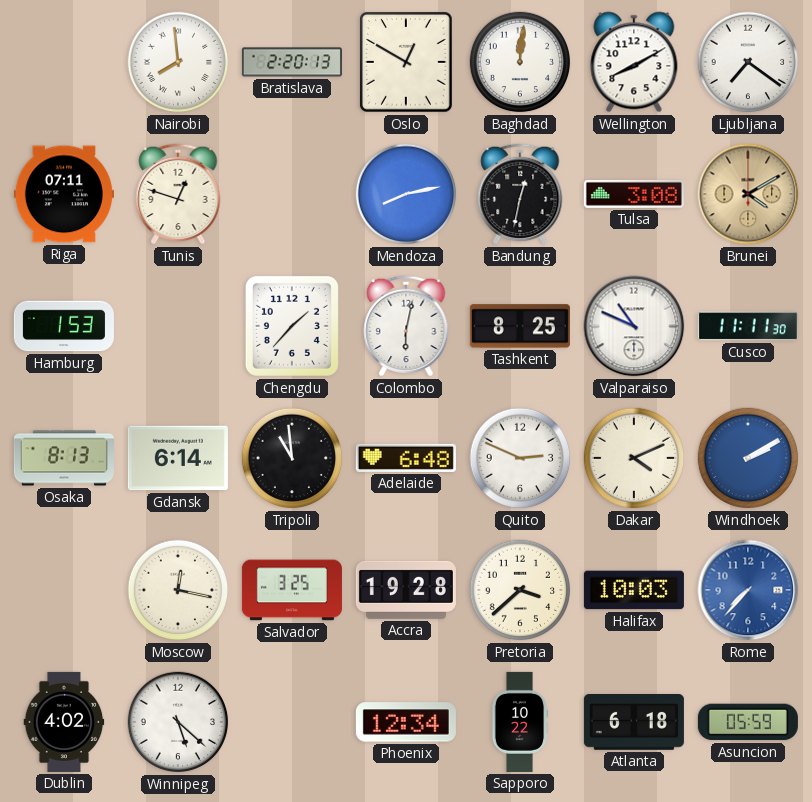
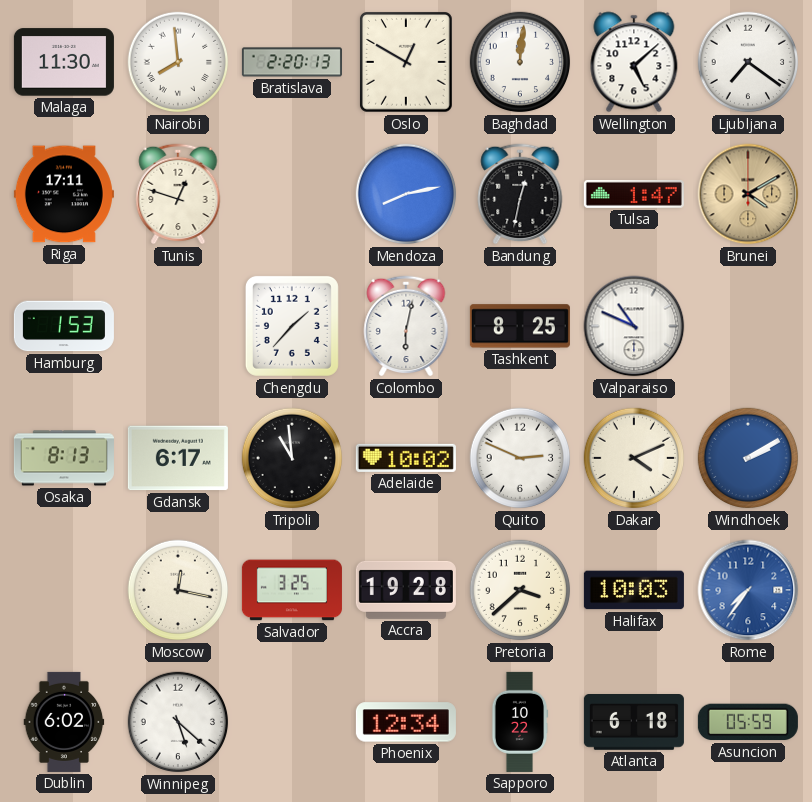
Malaga: none -> 11:30
Wellington: 8:10 -> 5:08
Riga: 07:11 -> 17:11
Tulsa: 3:08 -> 1:47
Cusco: 11:11 -> none
Gdansk: 6:14 -> 6:17
Adelaide: 6:48 -> 10:02
Rome: 7:37 -> 7:36
Dublin: 4:02 -> 6:02
